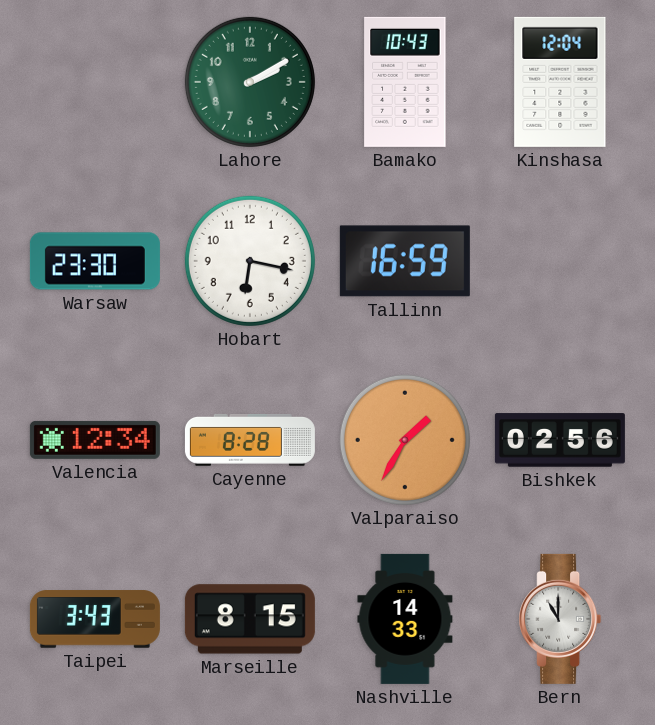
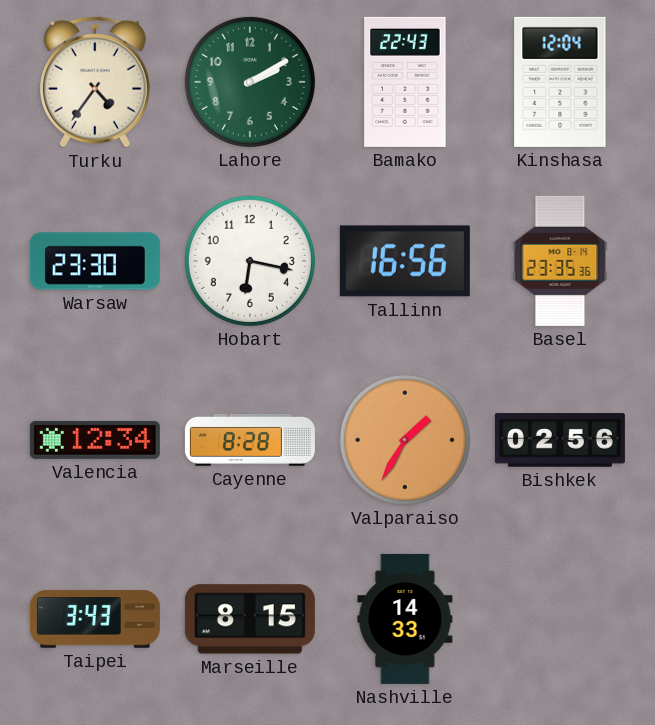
Turku: none -> 4:36
Bamako: 10:43 -> 22:43
Tallinn: 16:59 -> 16:56
Basel: none -> 23:35
Bern: 11:00 -> none
